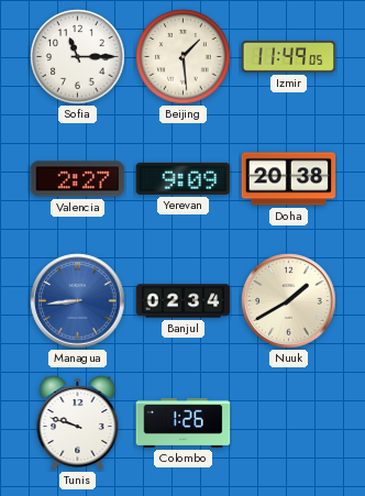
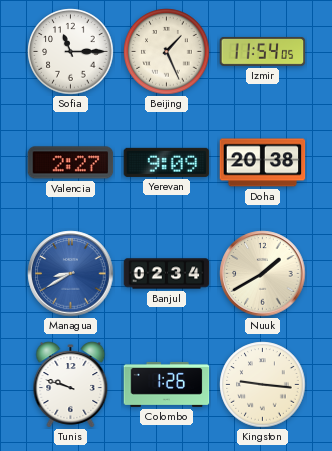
Beijing: 1:29 -> 1:26
Izmir: 11:49 -> 11:54
Managua: 8:44 -> 8:40
Kingston: none -> 9:16
